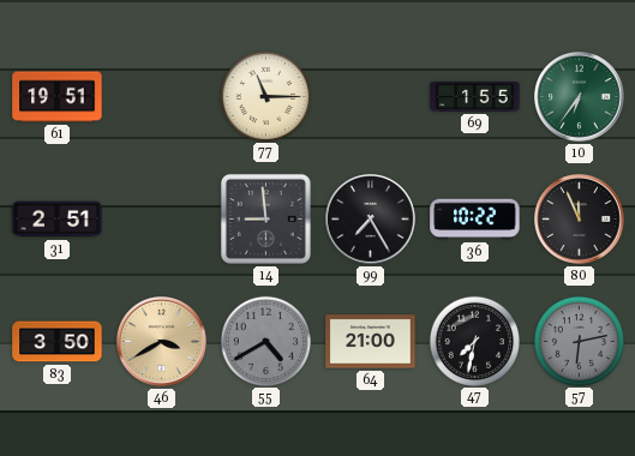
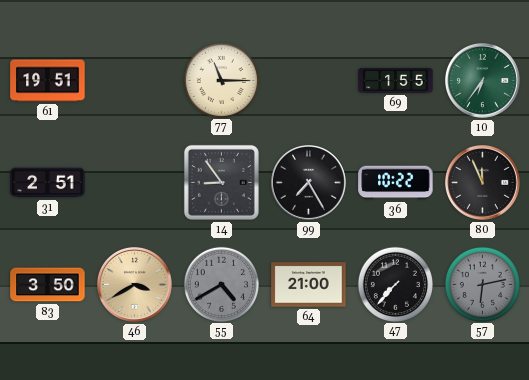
14: 8:59 -> 8:54
47: 7:32 -> 7:37
